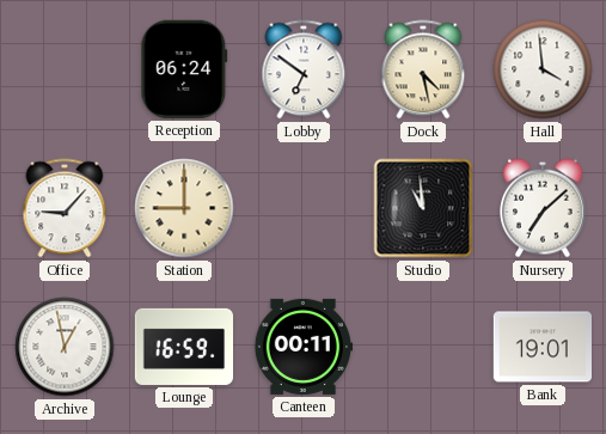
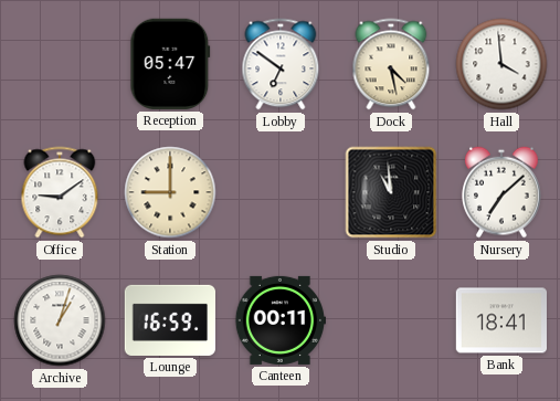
Reception: 06:24 -> 05:47
Office: 9:07 -> 9:09
Archive: 12:58 -> 1:03
Bank: 19:01 -> 18:41
